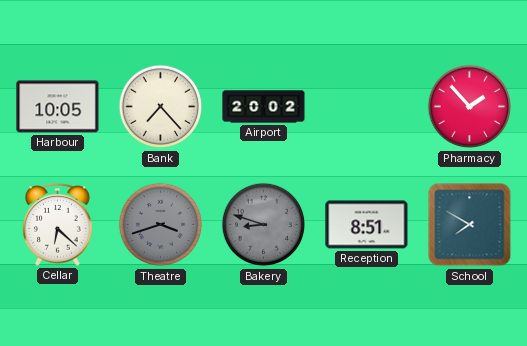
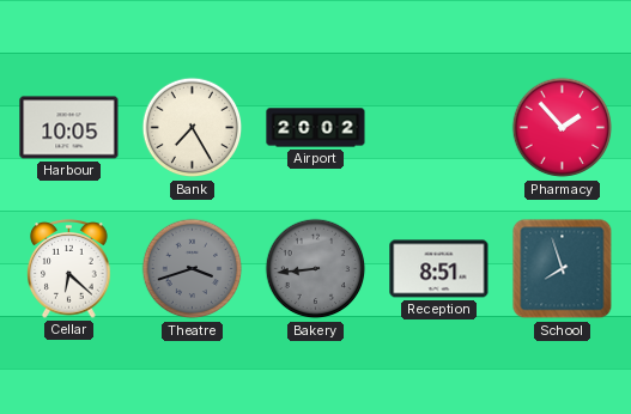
Bank: 7:23 -> 7:25
Bakery: 8:48 -> 8:44
School: 7:50 -> 7:57
